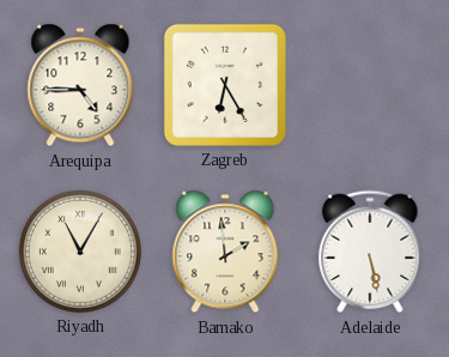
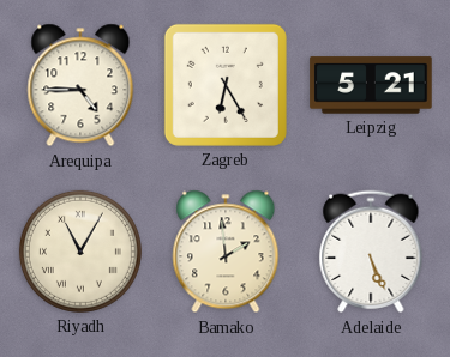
Leipzig: none -> 5:21
Adelaide: 5:28 -> 5:26
